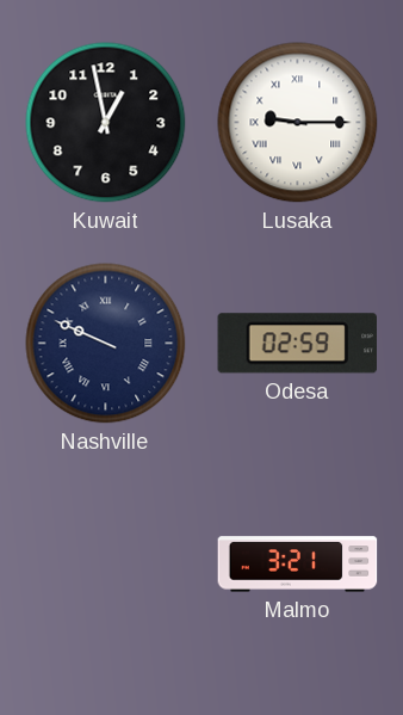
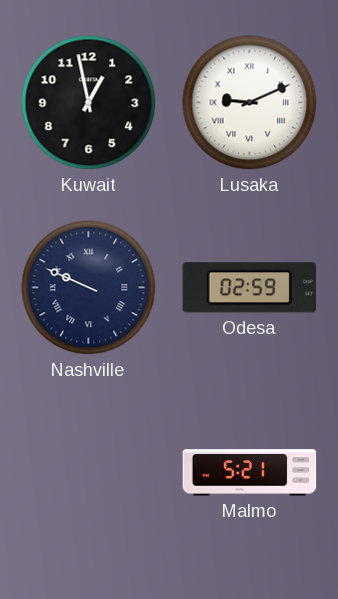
Lusaka: 9:15 -> 9:11
Malmo: 3:21 -> 5:21
